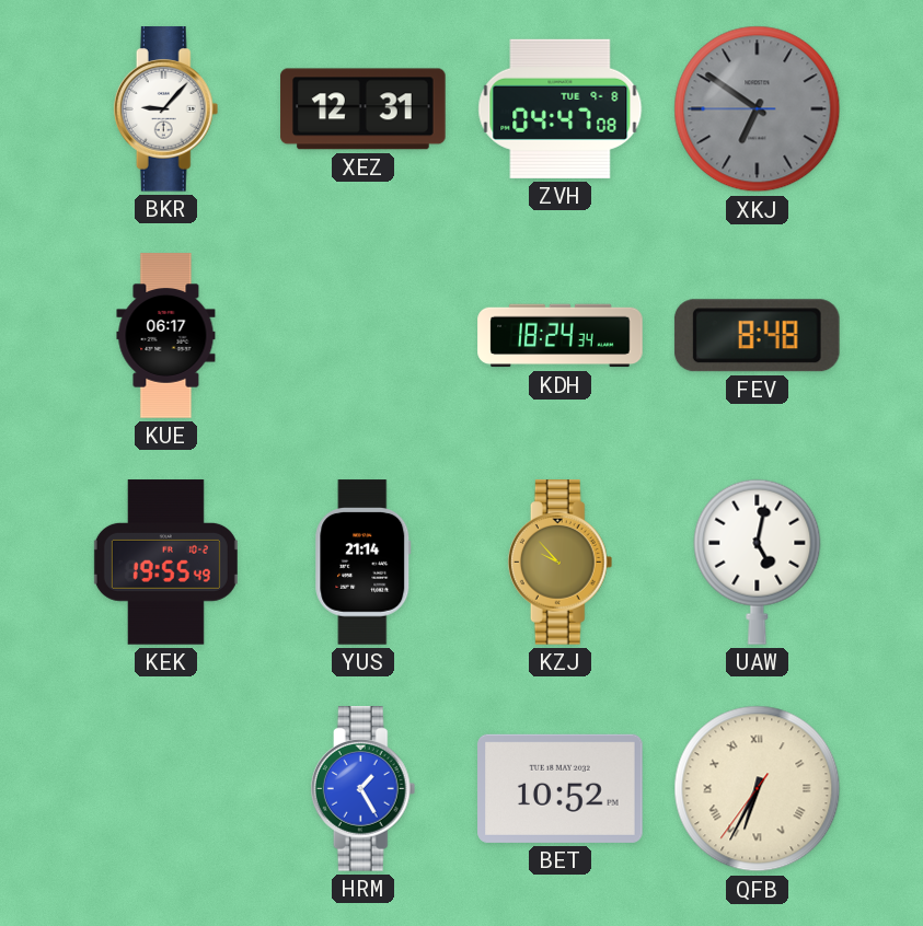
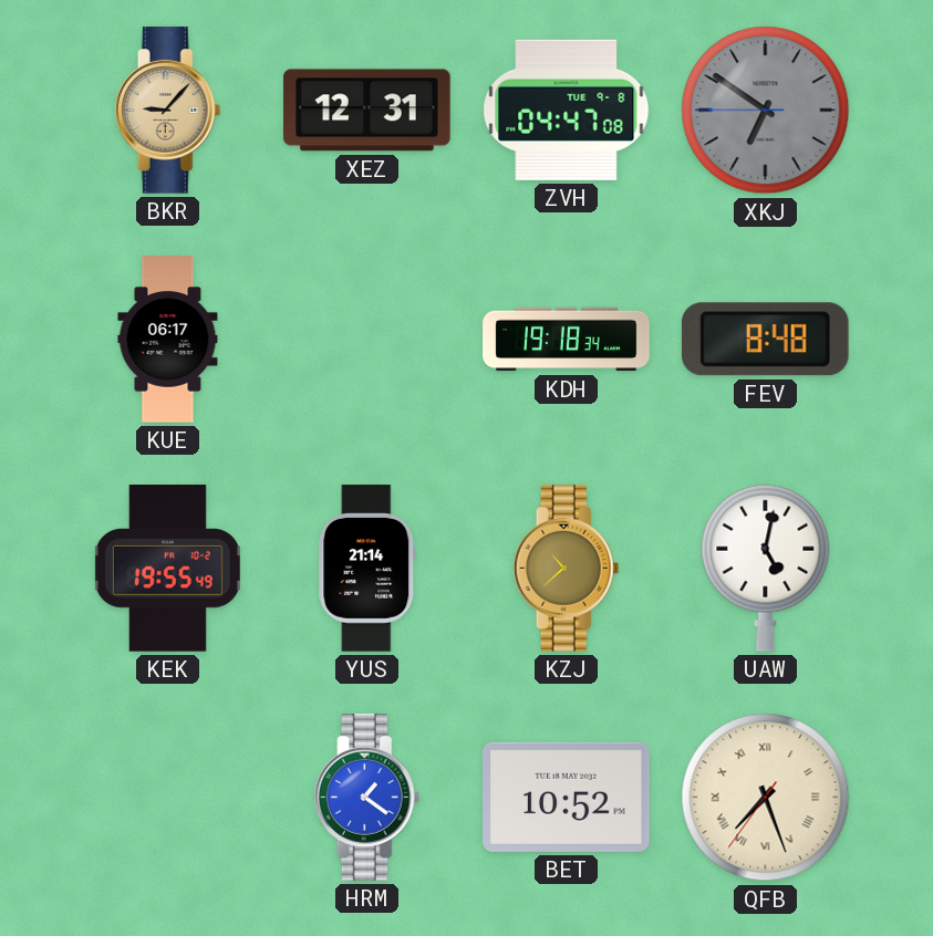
BKR dial: white -> champagne
KDH: 18:24 -> 19:18
KZJ: 9:53 -> 10:38
HRM: 1:25 -> 1:21
QFB: 6:34 -> 7:26
